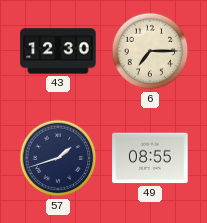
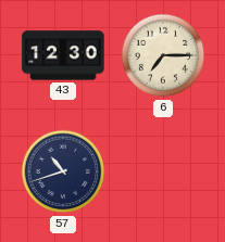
57: 1:42 -> 10:42
49: 08:55 -> none
